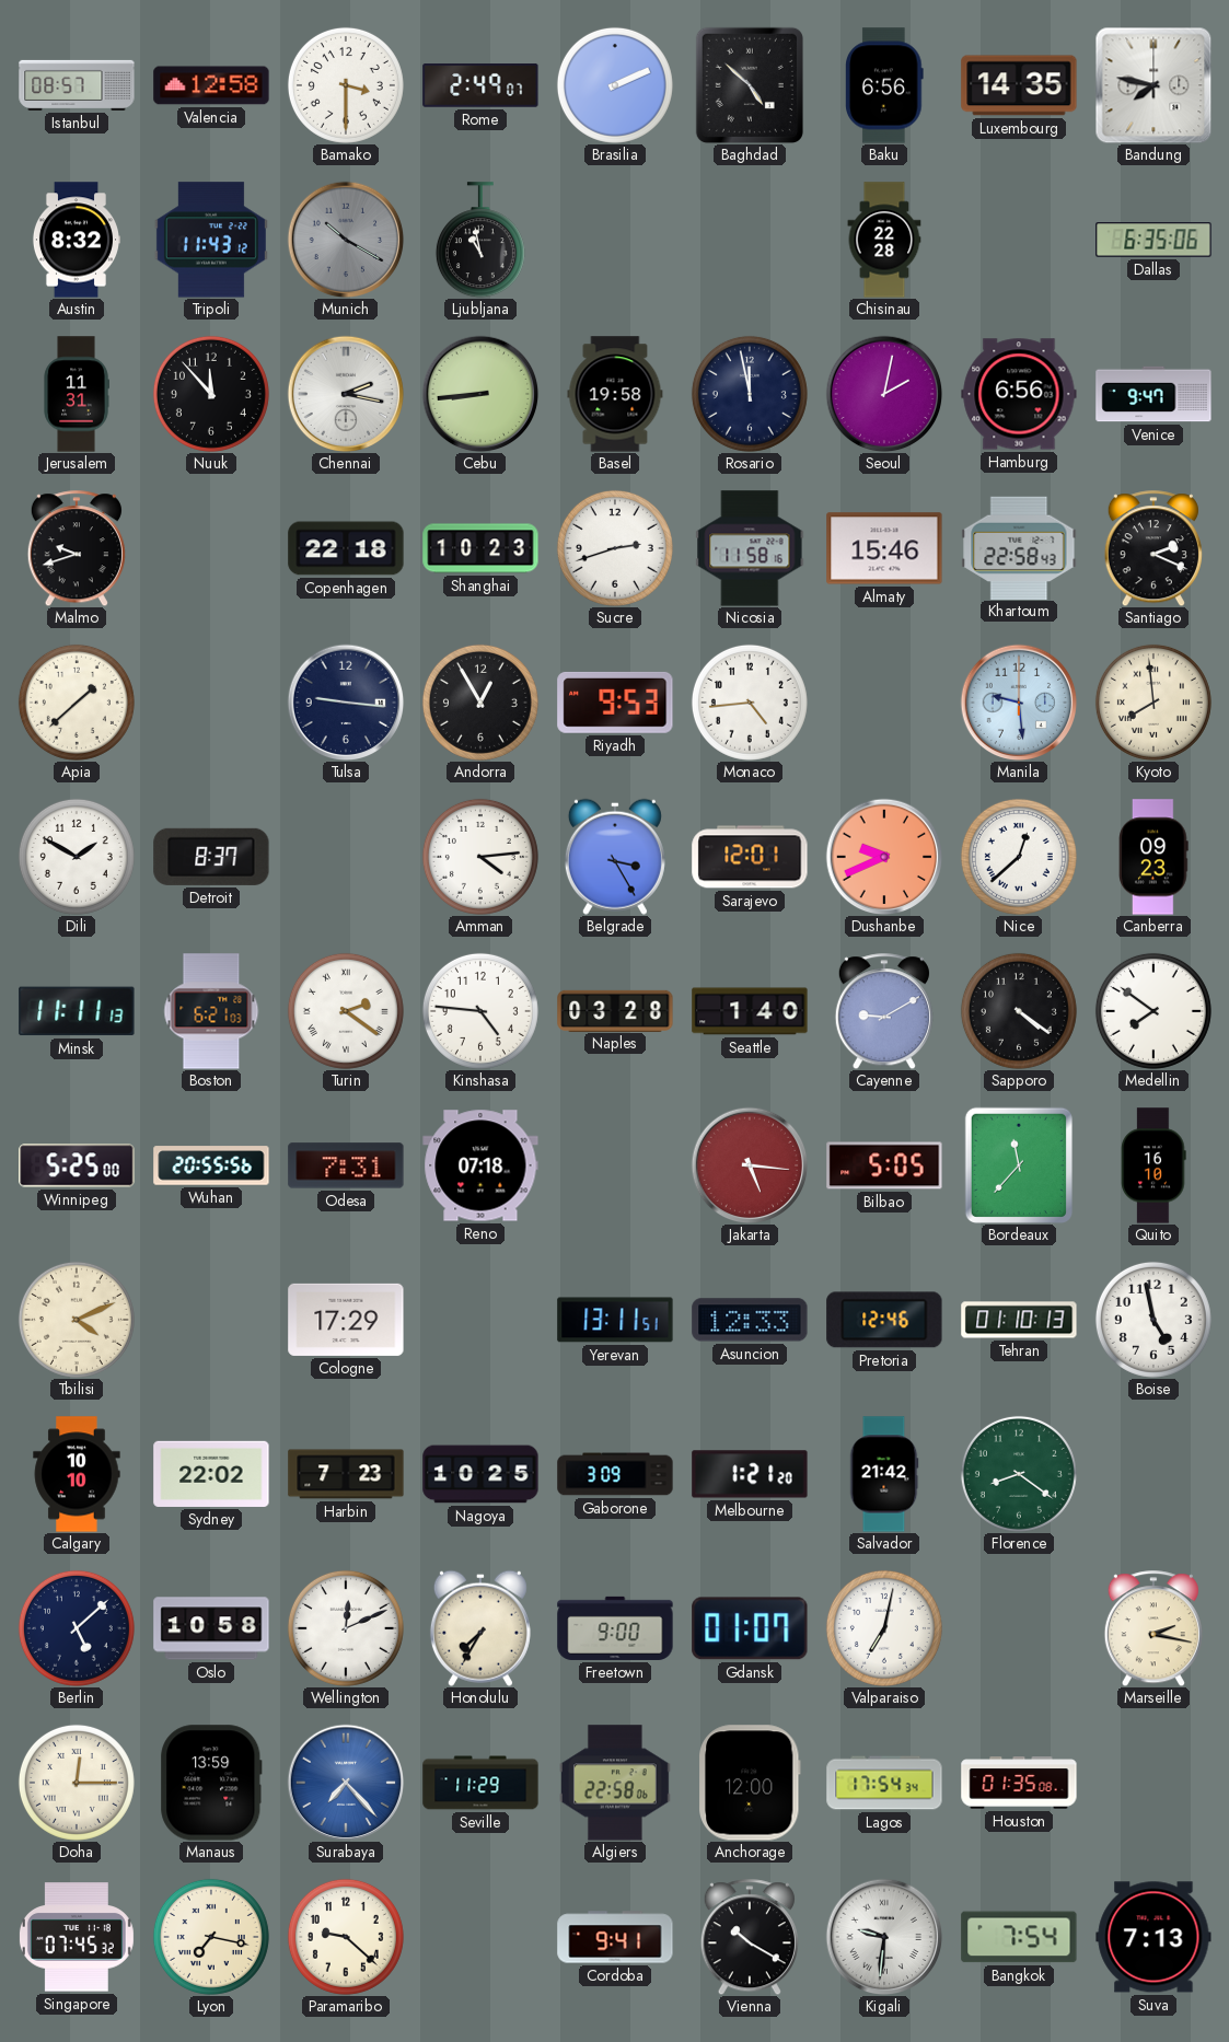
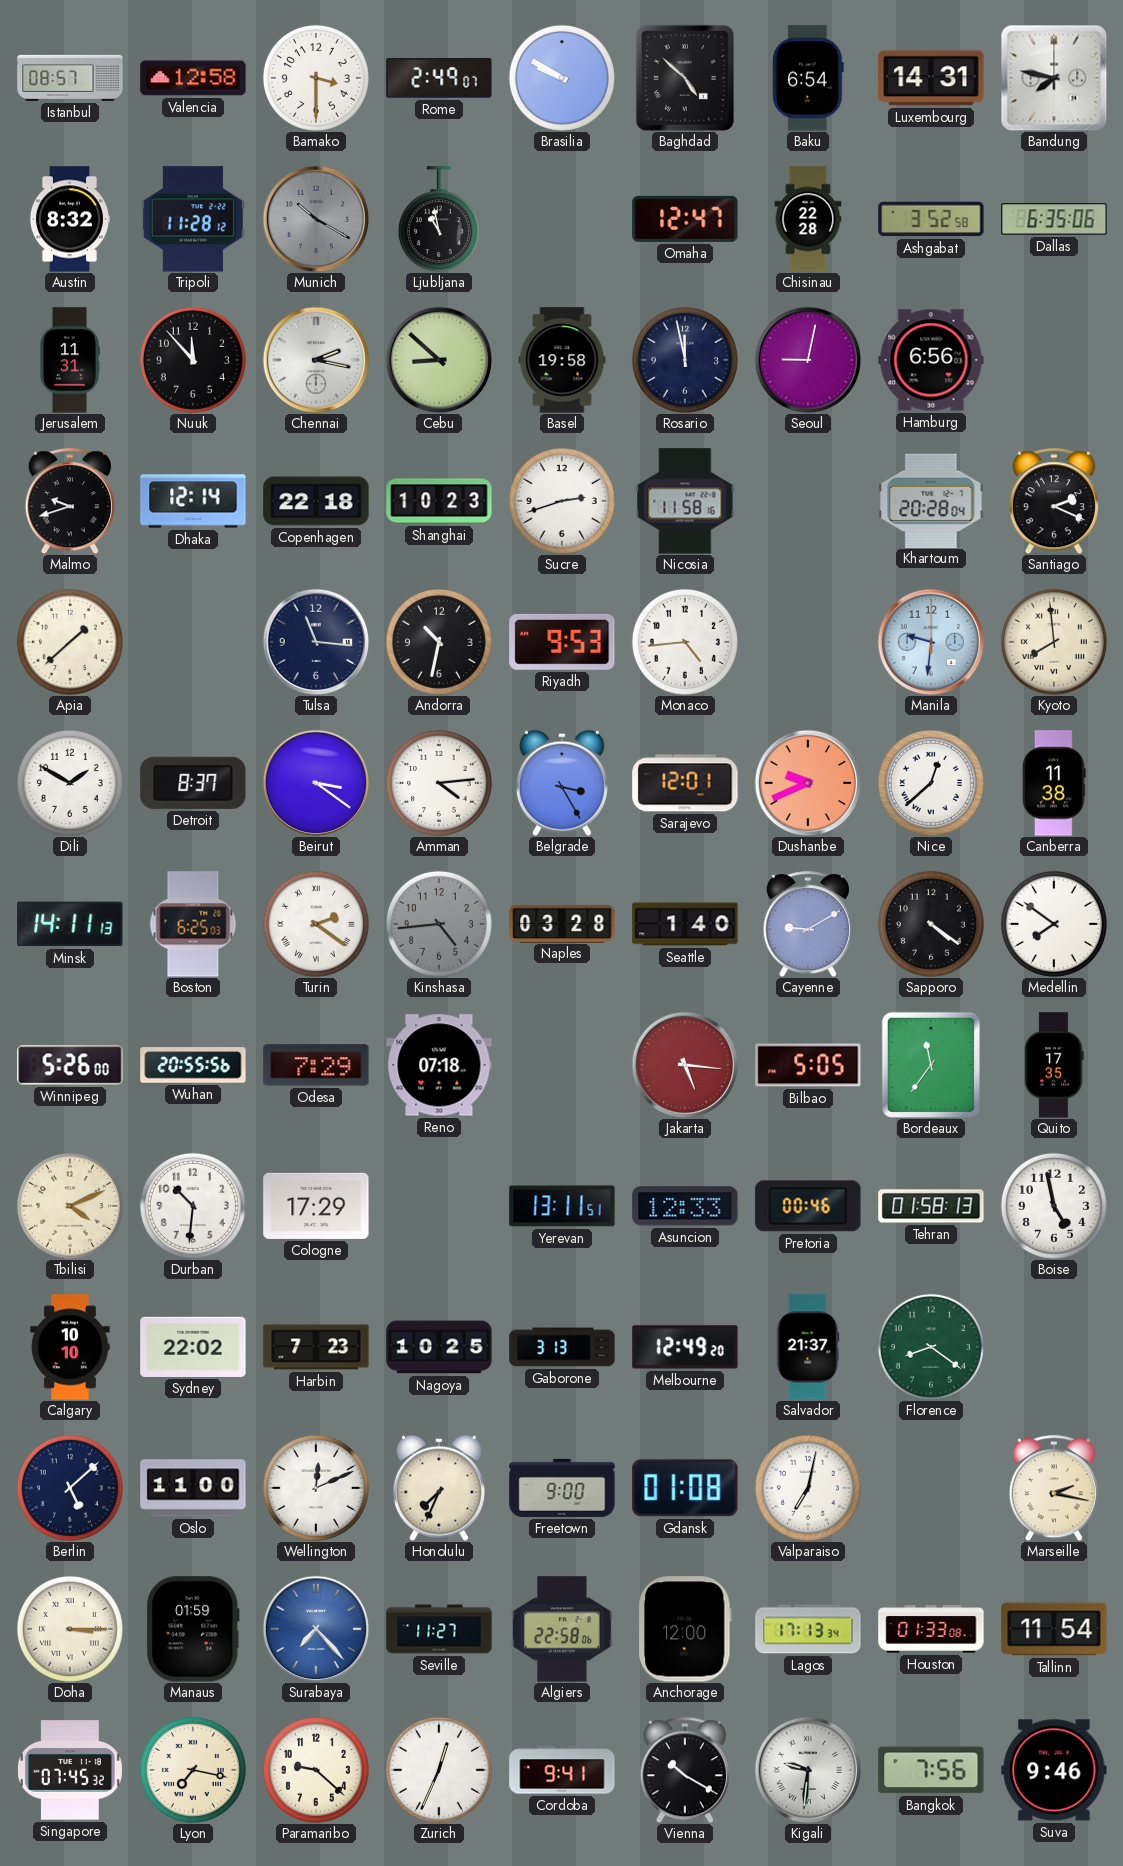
Brasilia: 2:11 -> 9:50
Baku: 6:56 -> 6:54
Luxembourg: 14:35 -> 14:31
Tripoli: 11:43 -> 11:28
Omaha: none -> 12:47
Ashgabat: none -> 3:52
Cebu: 8:44 -> 8:52
Seoul: 2:02 -> 9:02
Venice: 9:47 -> none
Dhaka: none -> 12:14
Almaty: 15:46 -> none
Khartoum: 22:58 -> 20:28
Tulsa: 9:16 -> 11:16
Andorra: 12:55 -> 10:32
Manila: 9:29 -> 9:31
Beirut: none -> 3:21
Canberra: 09:23 -> 11:38
Minsk: 11:11 -> 14:11
Boston: 6:21 -> 6:25
Kinshasa: 4:46 -> 4:44
Kinshasa dial: white -> grey
Winnipeg: 5:25 -> 5:26
Odesa: 7:31 -> 7:29
Bordeaux: 11:37 -> 11:36
Quito: 16:10 -> 17:35
Durban: none -> 10:31
Pretoria: 12:46 -> 00:46
Tehran: 01:10 -> 01:58
Gaborone: 3:09 -> 3:13
Melbourne: 1:21 -> 12:49
Salvador: 21:42 -> 21:37
Oslo: 10:58 -> 11:00
Honolulu: 7:35 -> 7:34
Gdansk: 01:07 -> 01:08
Doha: 12:15 -> 3:15
Manaus: 13:59 -> 01:59
Seville: 11:29 -> 11:27
Lagos: 17:54 -> 17:13
Houston: 01:35 -> 01:33
Tallinn: none -> 11:54
Zurich: none -> 12:34
Bangkok: 7:54 -> 7:56
Suva: 7:13 -> 9:46
